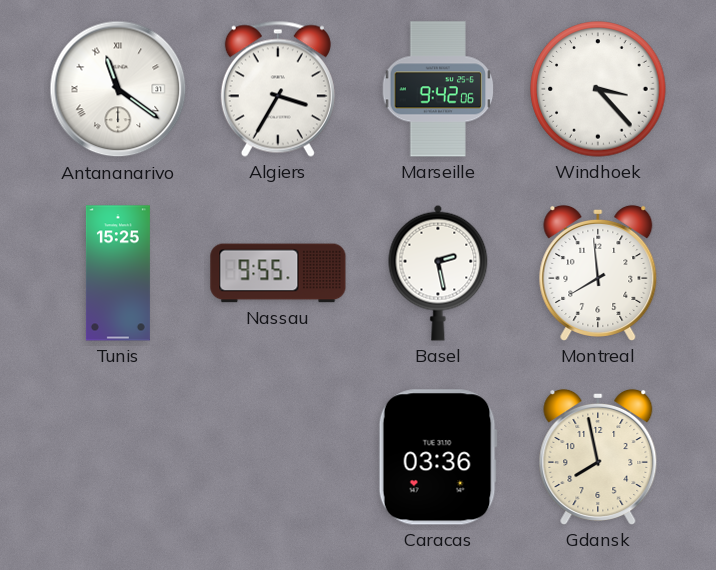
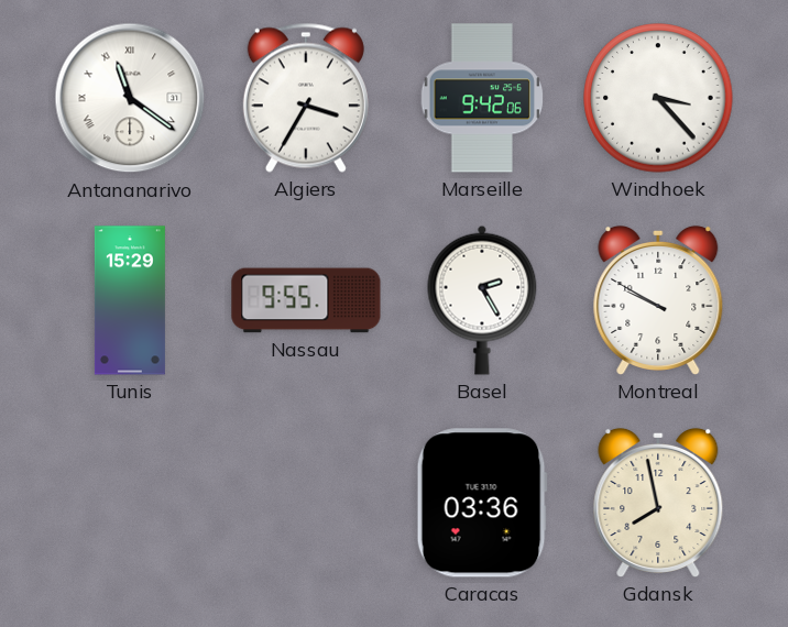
Tunis: 15:25 -> 15:29
Basel: 2:28 -> 2:25
Montreal: 7:59 -> 9:50
